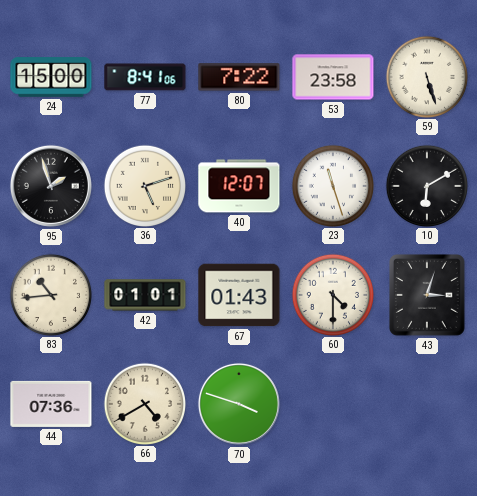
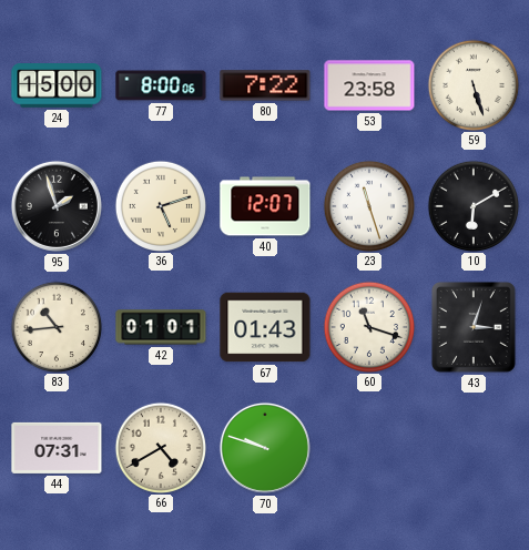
77: 8:41 -> 8:00
60: 4:30 -> 11:18
44: 07:36 -> 07:31
70: 3:48 -> 9:48
